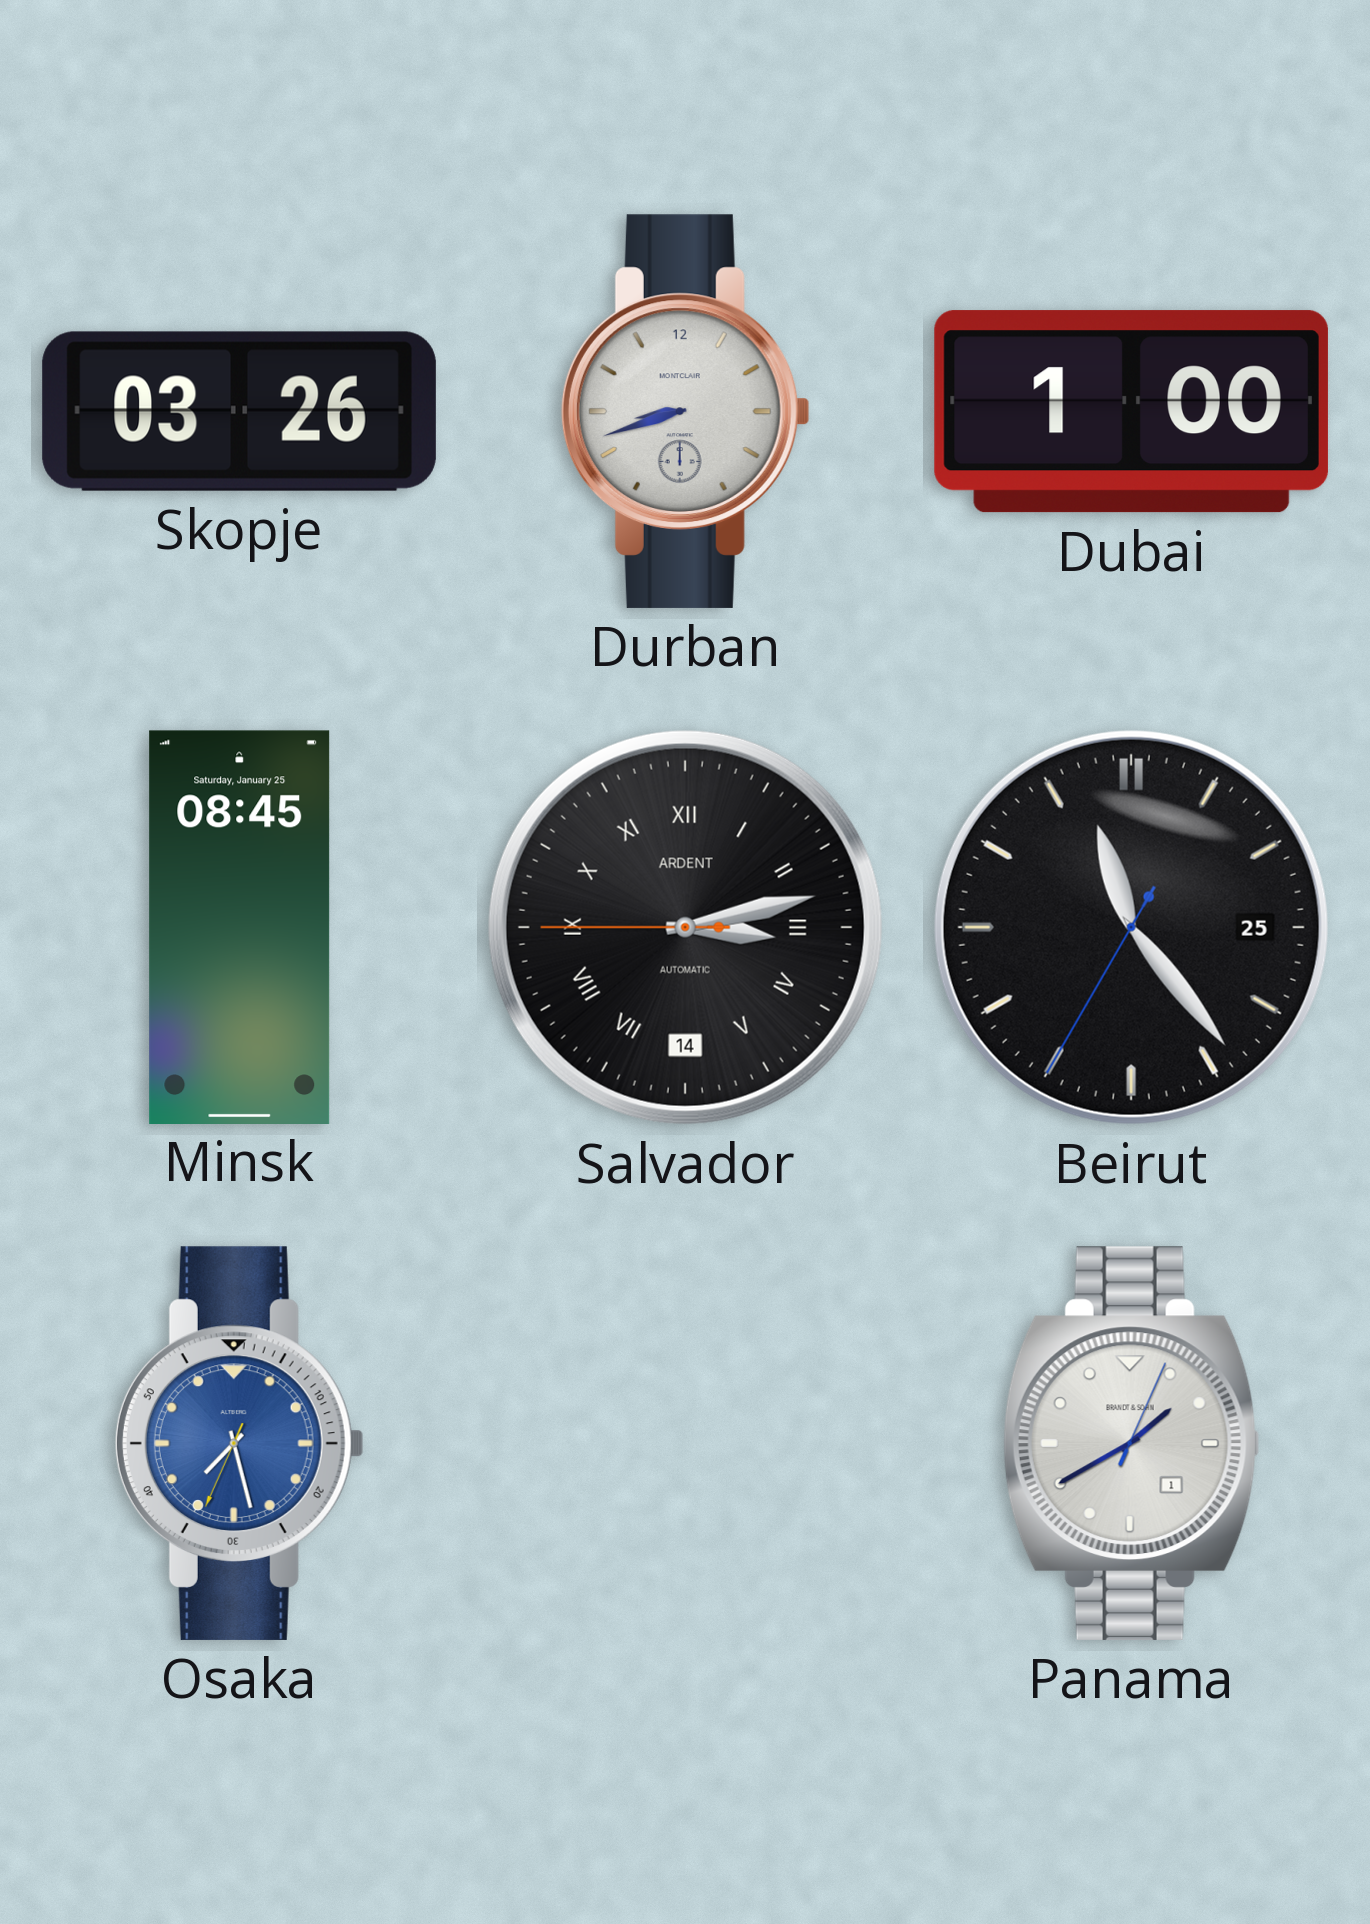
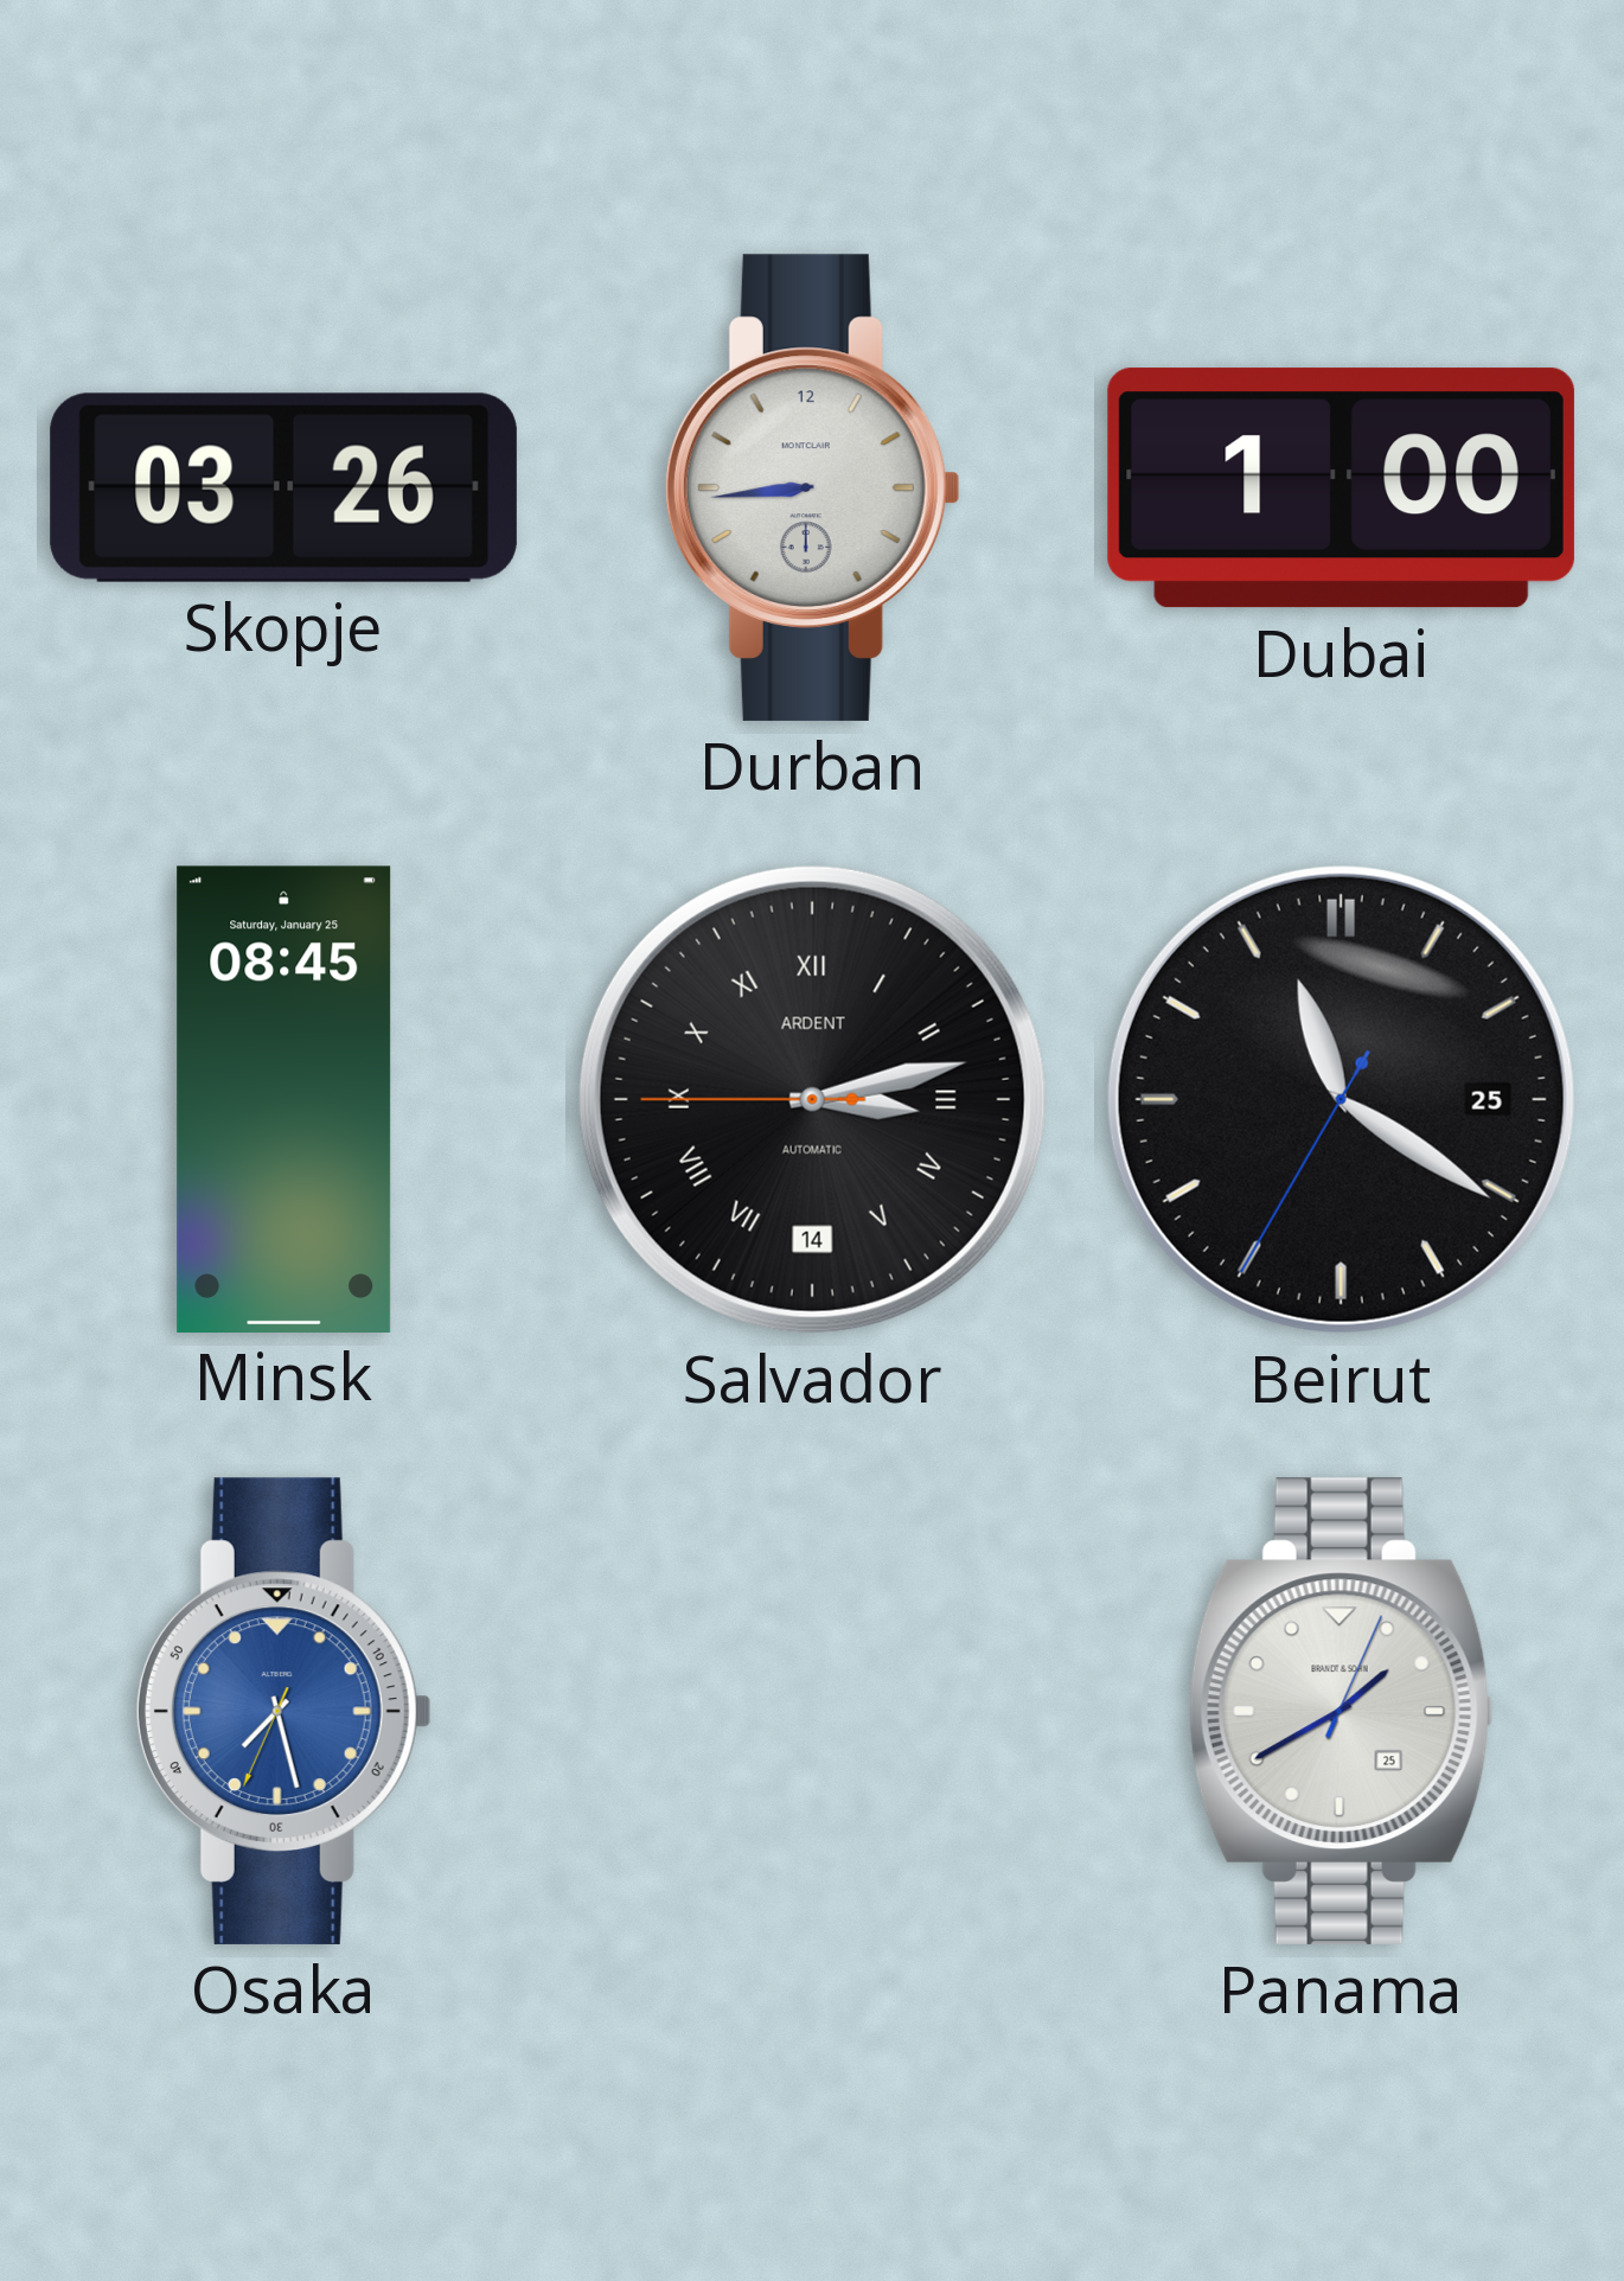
Durban: 8:42 -> 8:44
Beirut: 11:23 -> 11:20
Panama date: 1 -> 25
